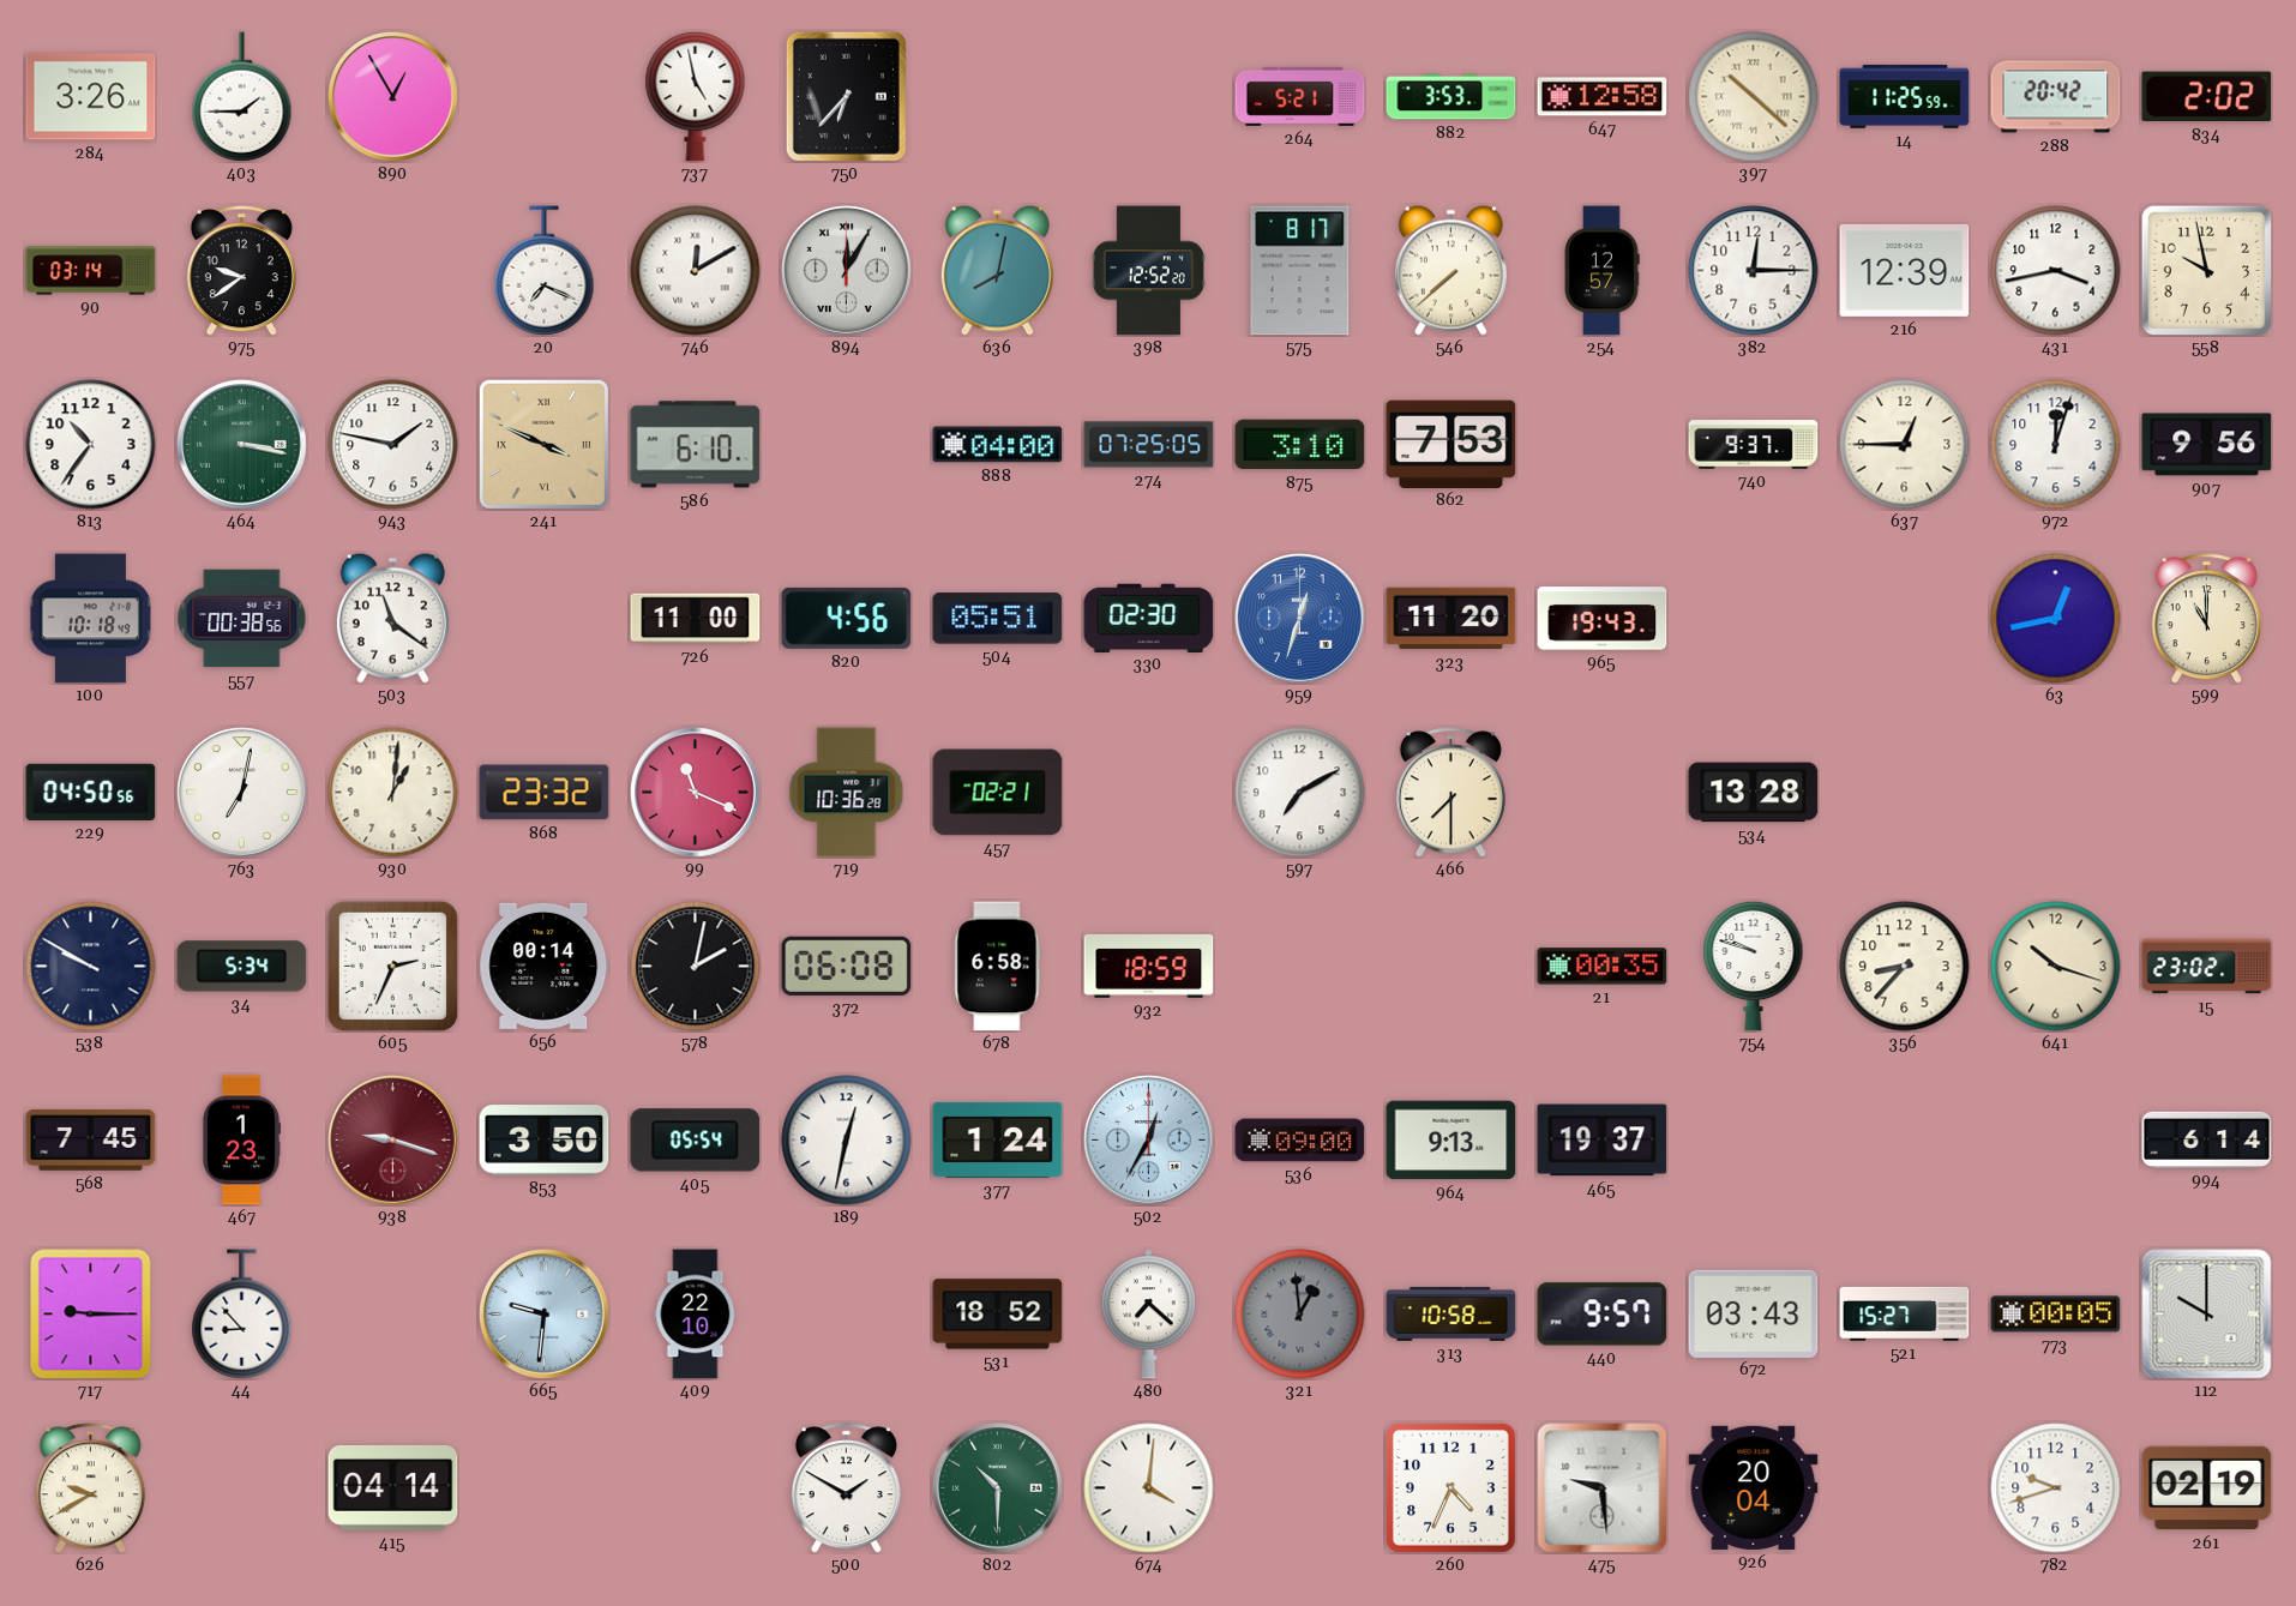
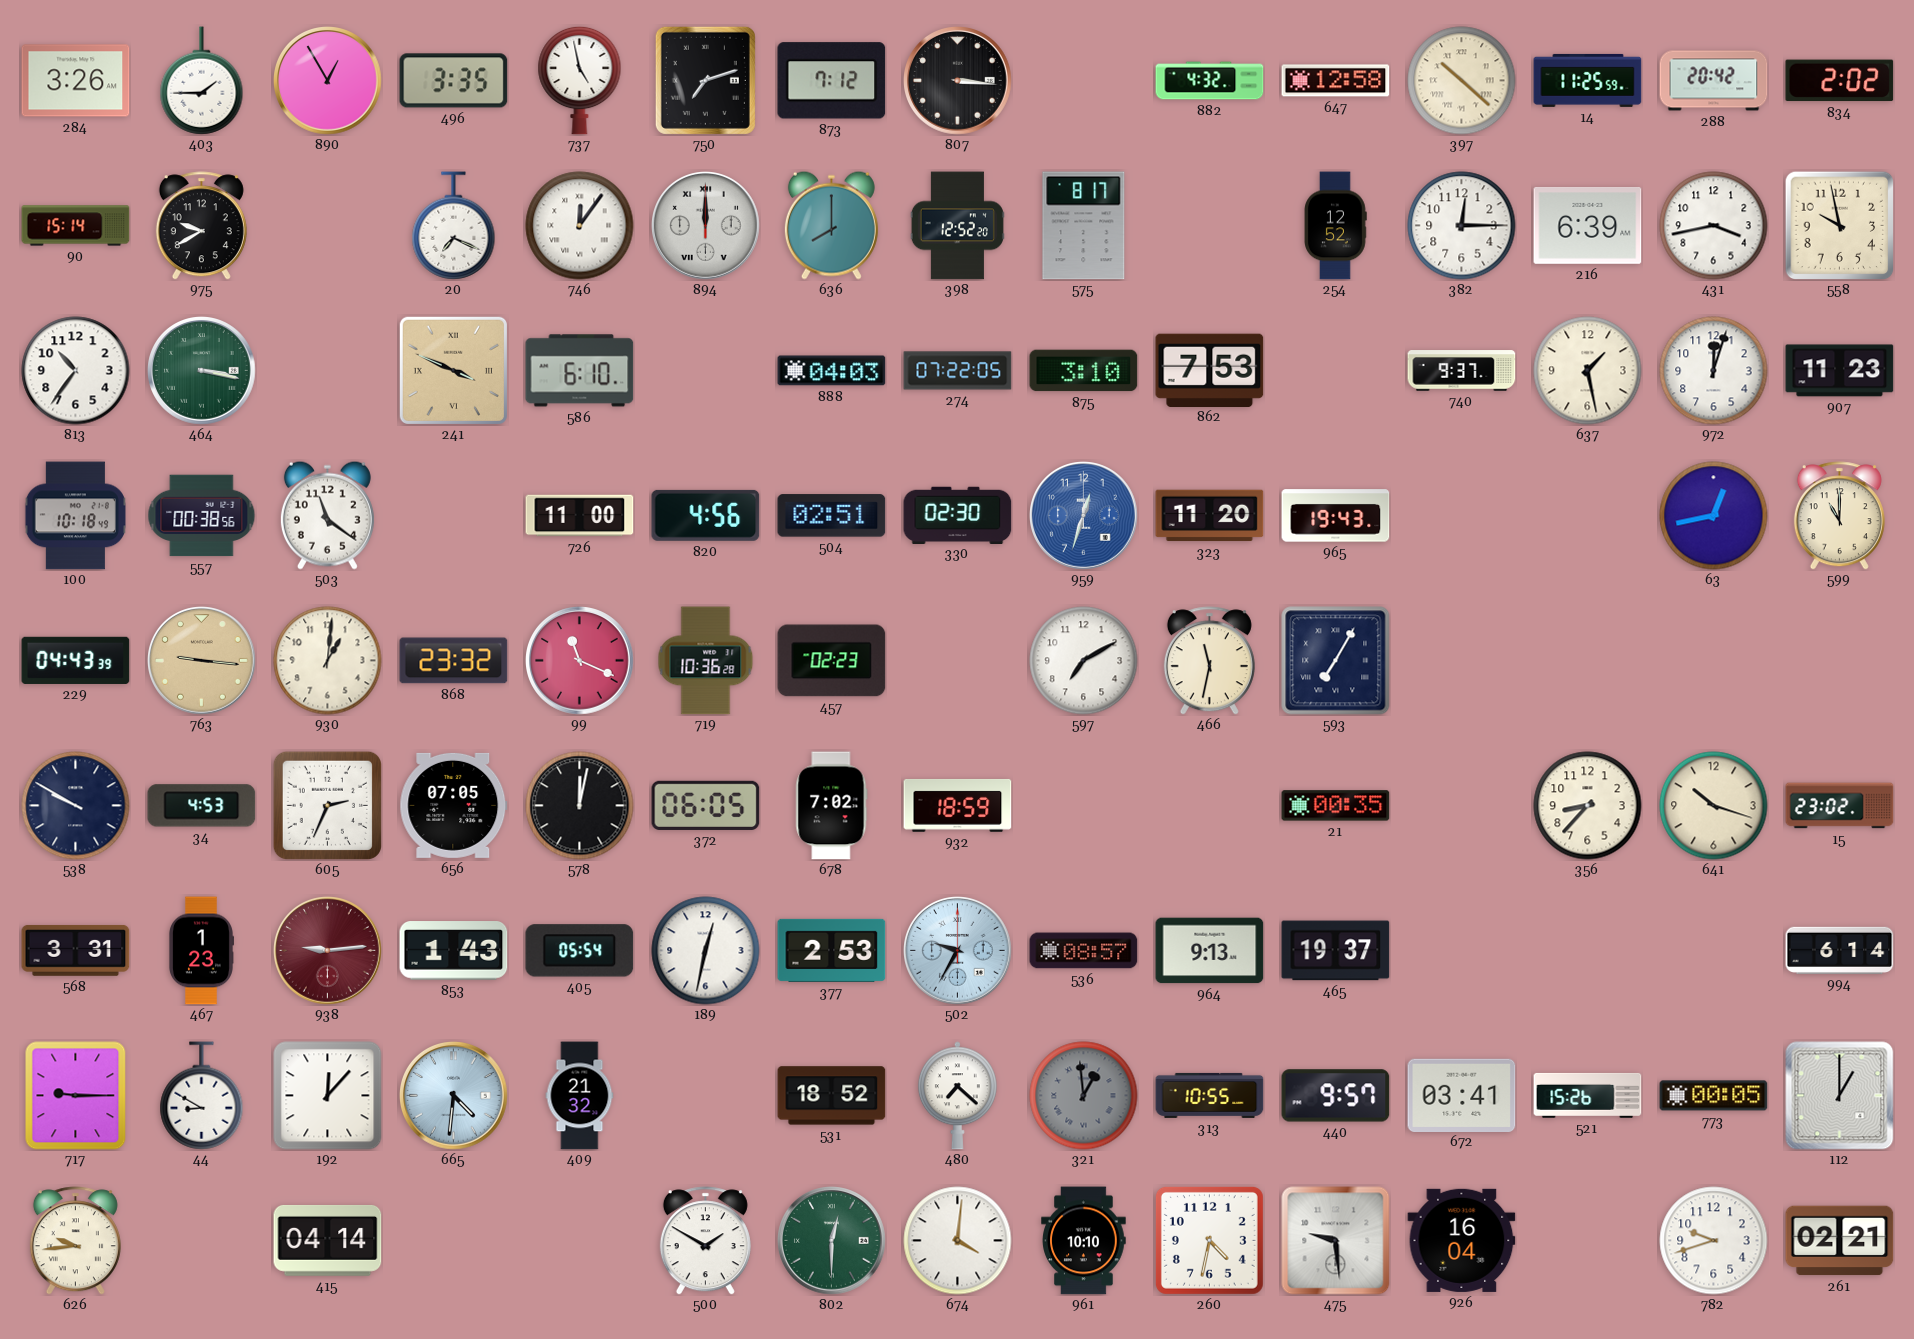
496: none -> 3:35
750: 6:37 -> 7:12
873: none -> 7:12
807: none -> 3:16
264: 5:21 -> none
882: 3:53 -> 4:32
90: 03:14 -> 15:14
975: 9:39 -> 9:40
746: 12:10 -> 12:06
894: 12:05 -> 12:00
636: 8:02 -> 8:00
546: 7:38 -> none
254: 12:57 -> 12:52
216: 12:39 -> 6:39
943: 1:47 -> none
888: 04:00 -> 04:03
274: 07:25 -> 07:22
637: 12:45 -> 1:28
907: 9:56 -> 11:23
504: 05:51 -> 02:51
229: 04:50 -> 04:43
763: 7:02 -> 9:16
763 dial: white -> champagne
457: 02:21 -> 02:23
466: 7:30 -> 11:32
593: none -> 7:05
534: 13:28 -> none
34: 5:34 -> 4:53
656: 00:14 -> 07:05
578: 2:02 -> 12:02
372: 06:08 -> 06:05
678: 6:58 -> 7:02
754: 9:48 -> none
568: 7:45 -> 3:31
938: 9:18 -> 9:14
853: 3:50 -> 1:43
377: 1:24 -> 2:53
502: 12:35 -> 9:35
536: 09:00 -> 08:57
44: 8:53 -> 8:50
192: none -> 12:07
665: 9:31 -> 4:31
409: 22:10 -> 21:32
313: 10:58 -> 10:55
672: 03:43 -> 03:41
521: 15:27 -> 15:26
112: 10:00 -> 1:00
626: 9:40 -> 9:44
802: 10:30 -> 12:30
961: none -> 10:10
260: 4:34 -> 4:32
926: 20:04 -> 16:04
261: 02:19 -> 02:21
